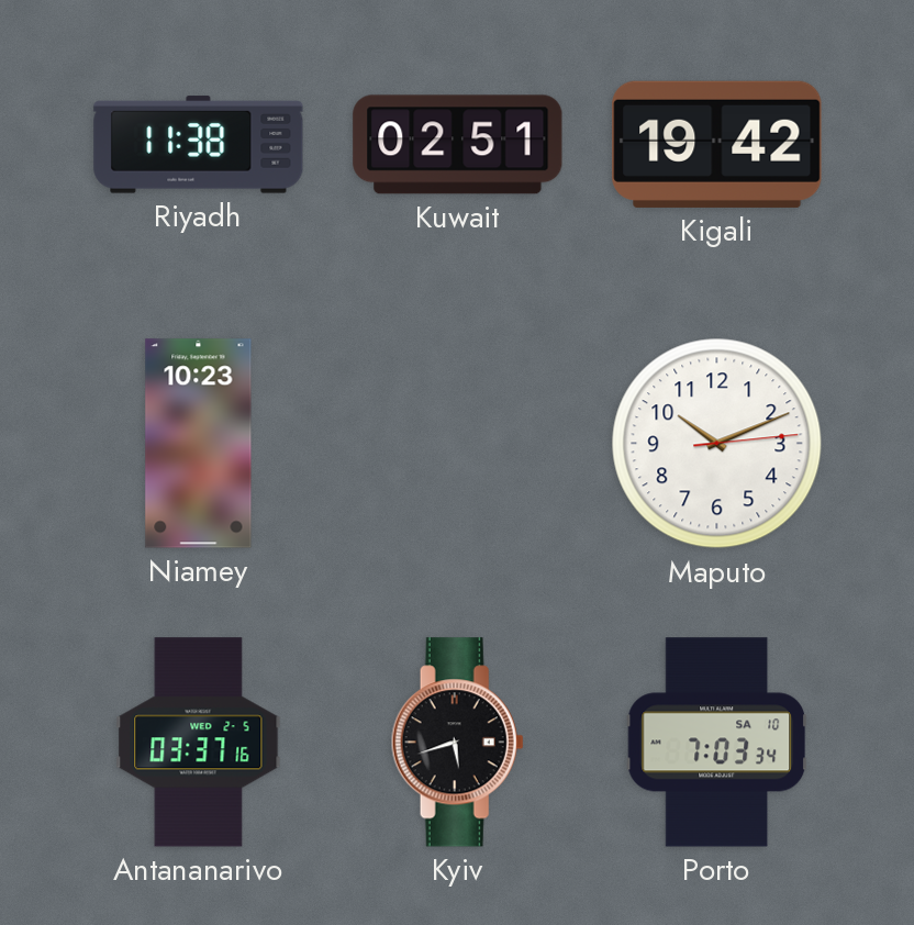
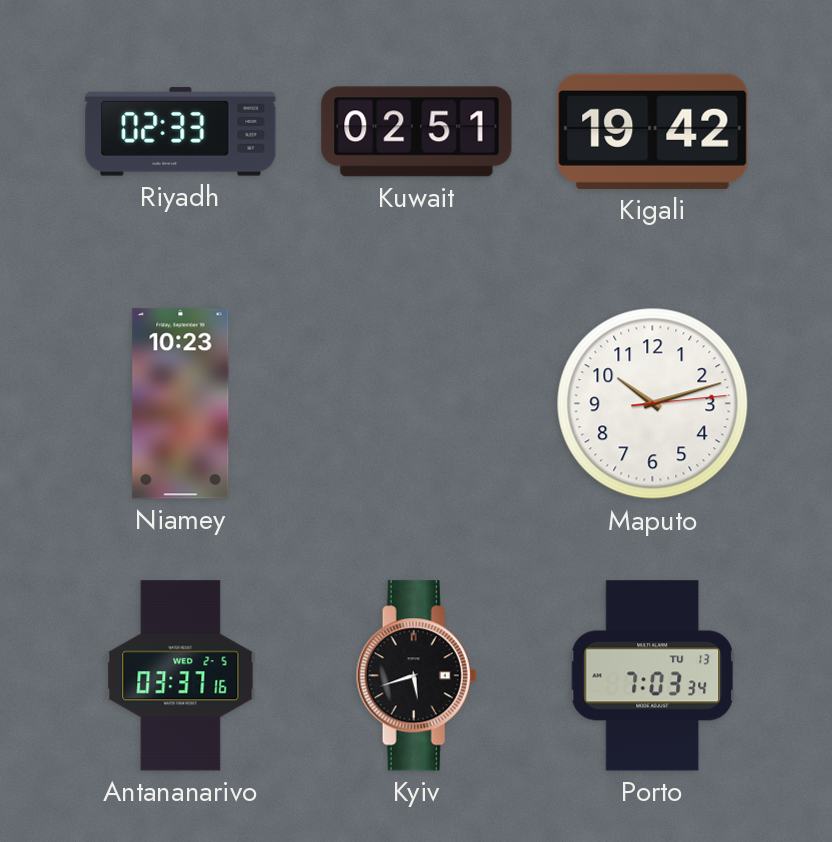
Riyadh: 11:38 -> 02:33
Maputo: 10:11 -> 10:12
Porto date: SA 10 -> TU 13
